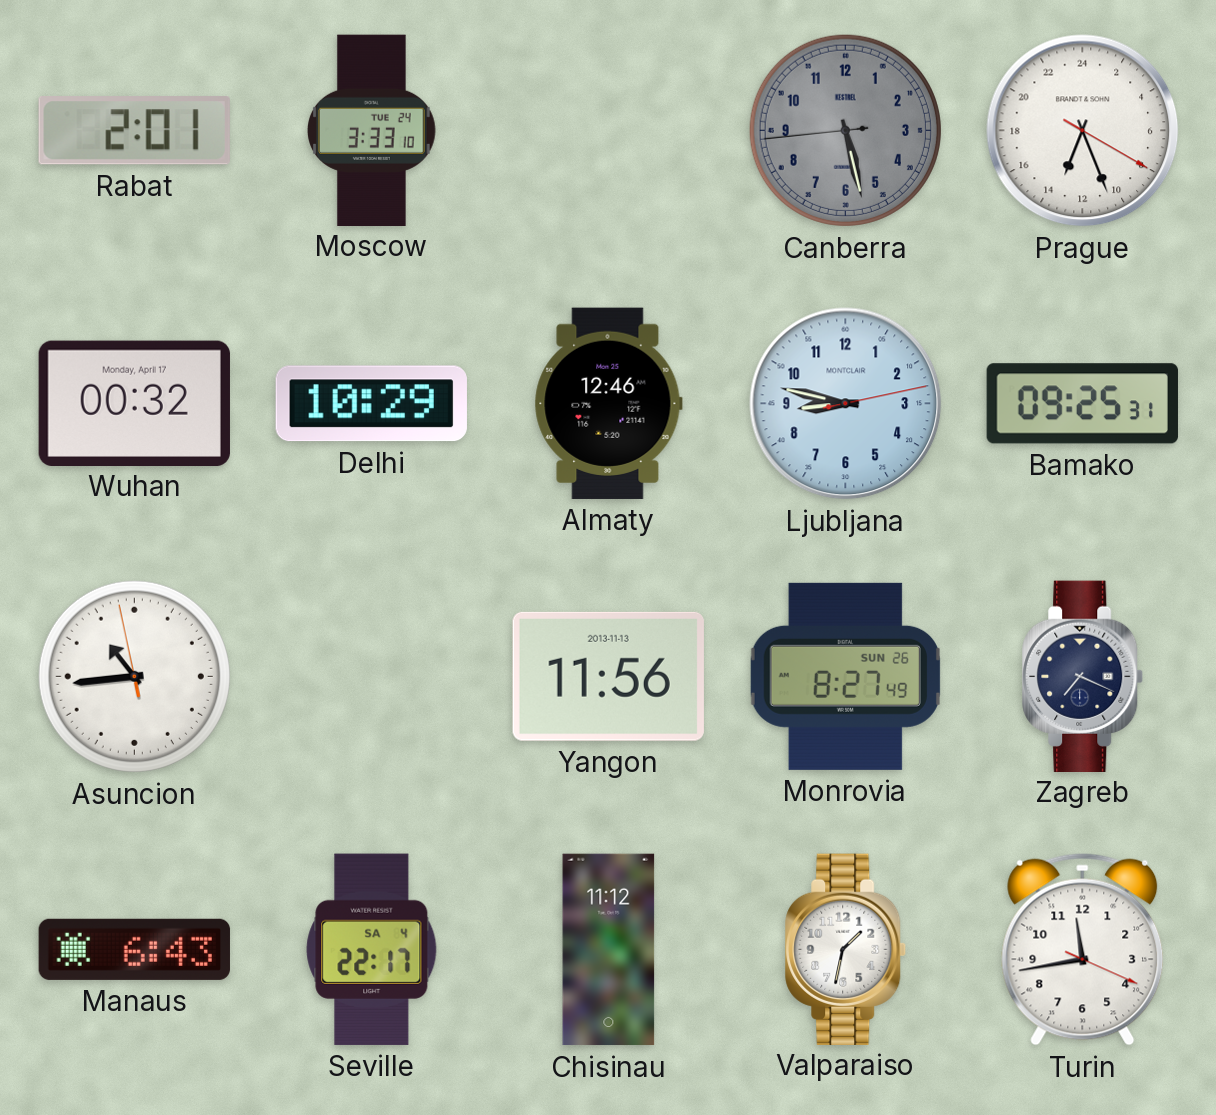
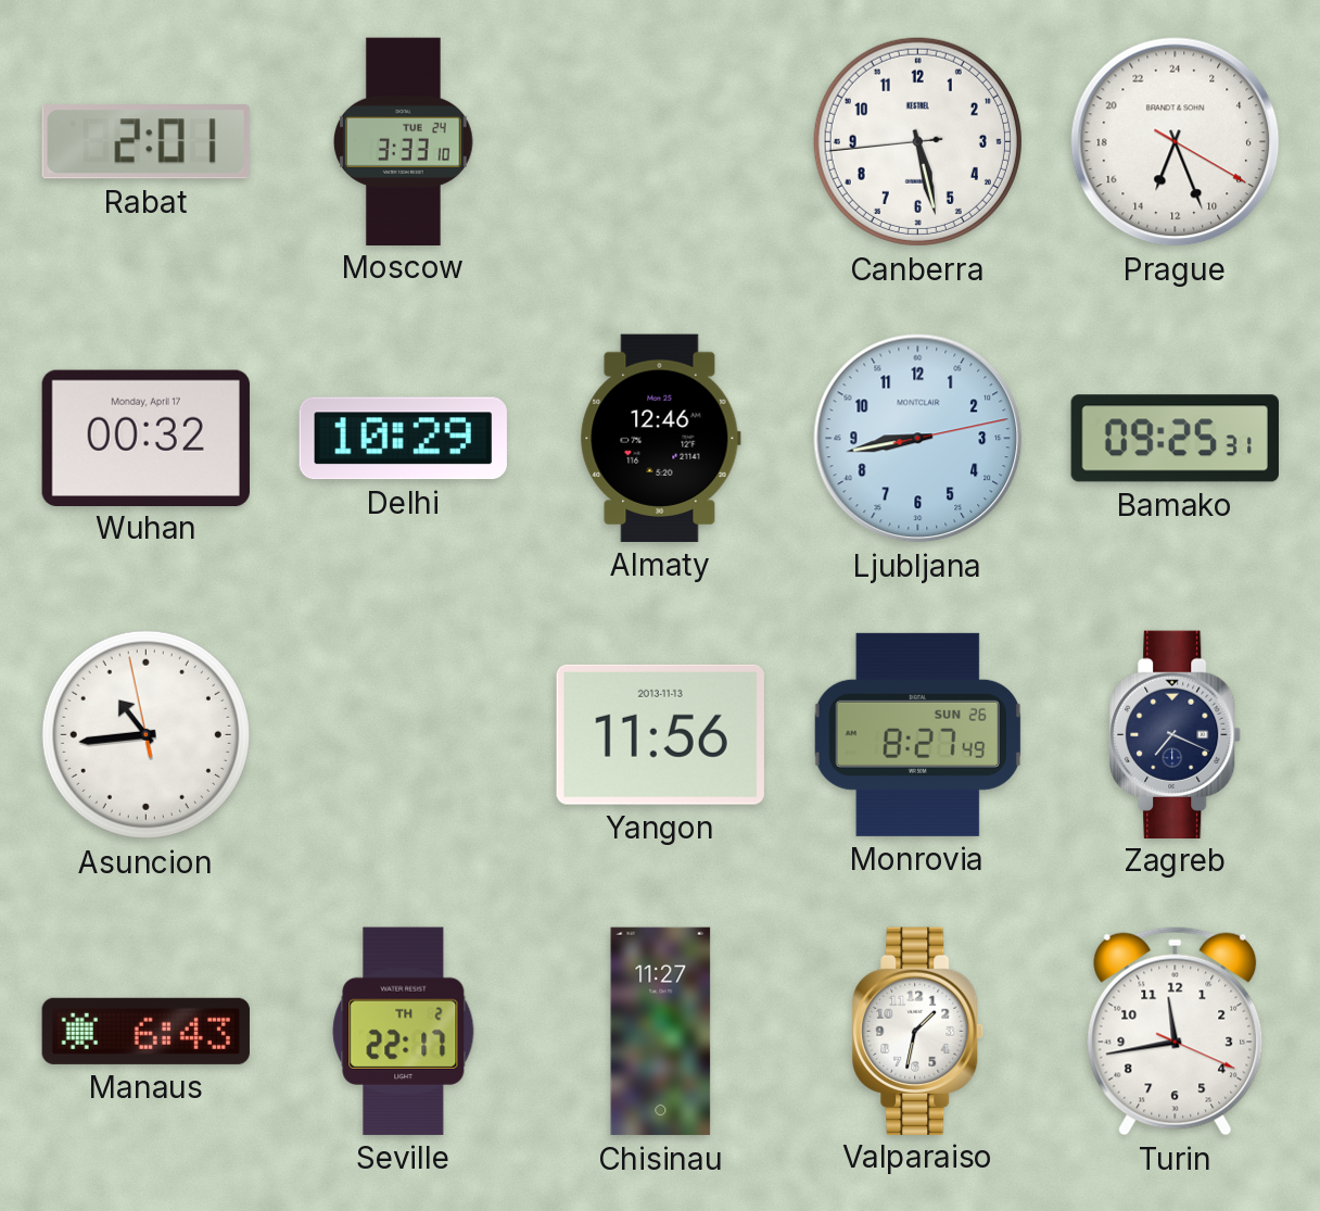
Canberra dial: grey -> white
Ljubljana: 8:47 -> 8:43
Seville date: SA 4 -> TH 2
Chisinau: 11:12 -> 11:27
